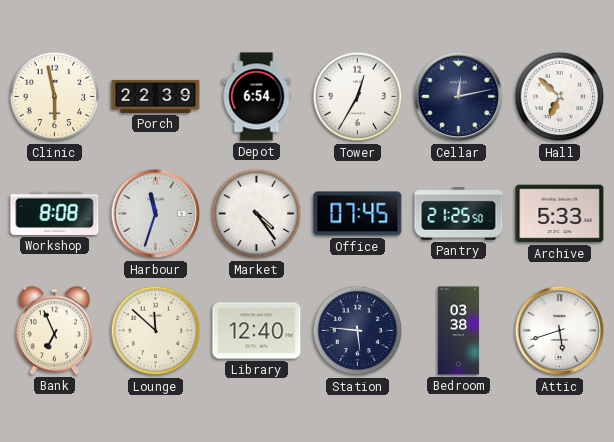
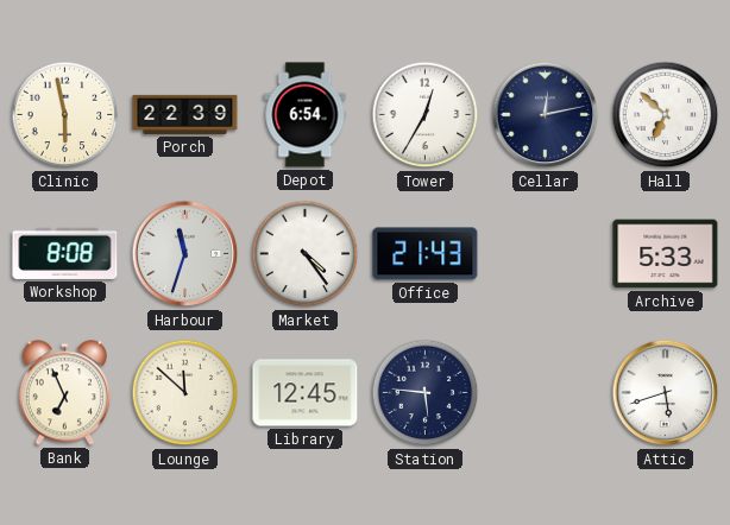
Office: 07:45 -> 21:43
Pantry: 21:25 -> none
Library: 12:40 -> 12:45
Bedroom: 03:38 -> none
